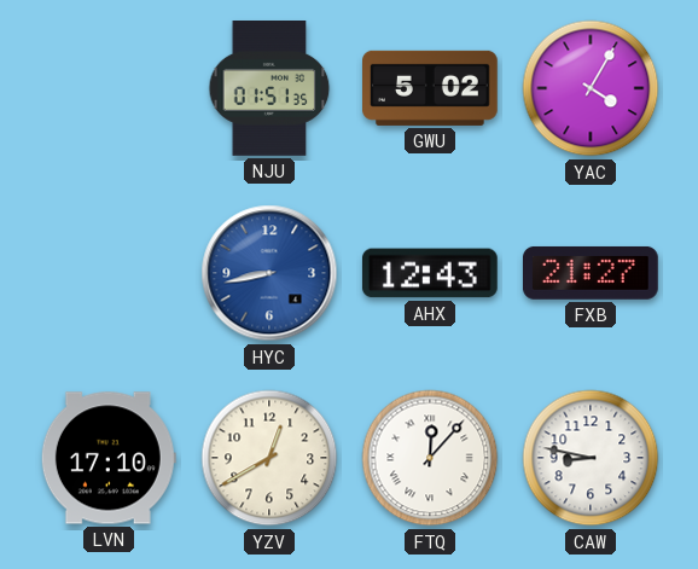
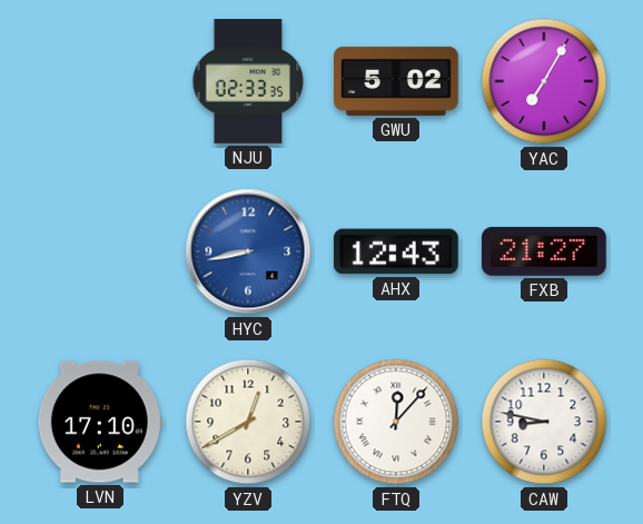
NJU: 01:51 -> 02:33
YAC: 4:05 -> 7:05
